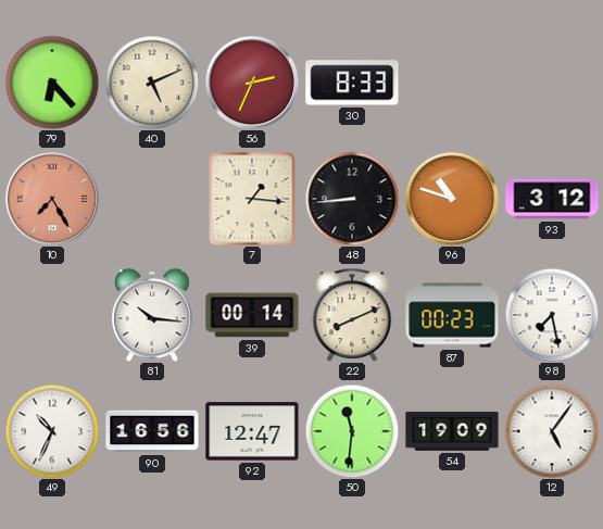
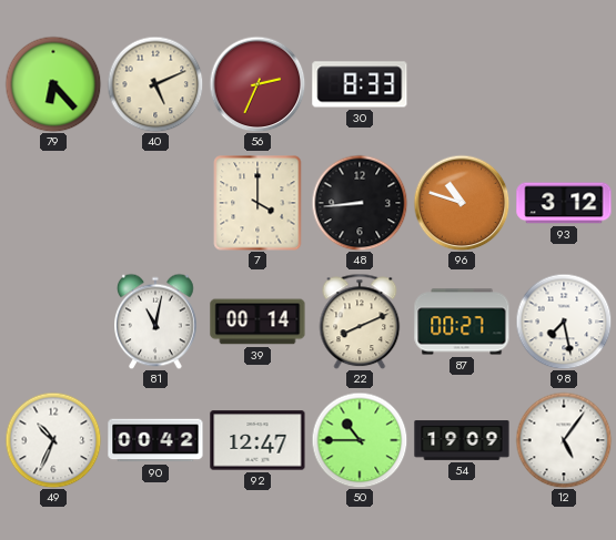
10: 7:25 -> none
7: 1:16 -> 4:00
81: 10:16 -> 11:02
87: 00:23 -> 00:27
90: 16:56 -> 00:42
50: 11:31 -> 10:45
